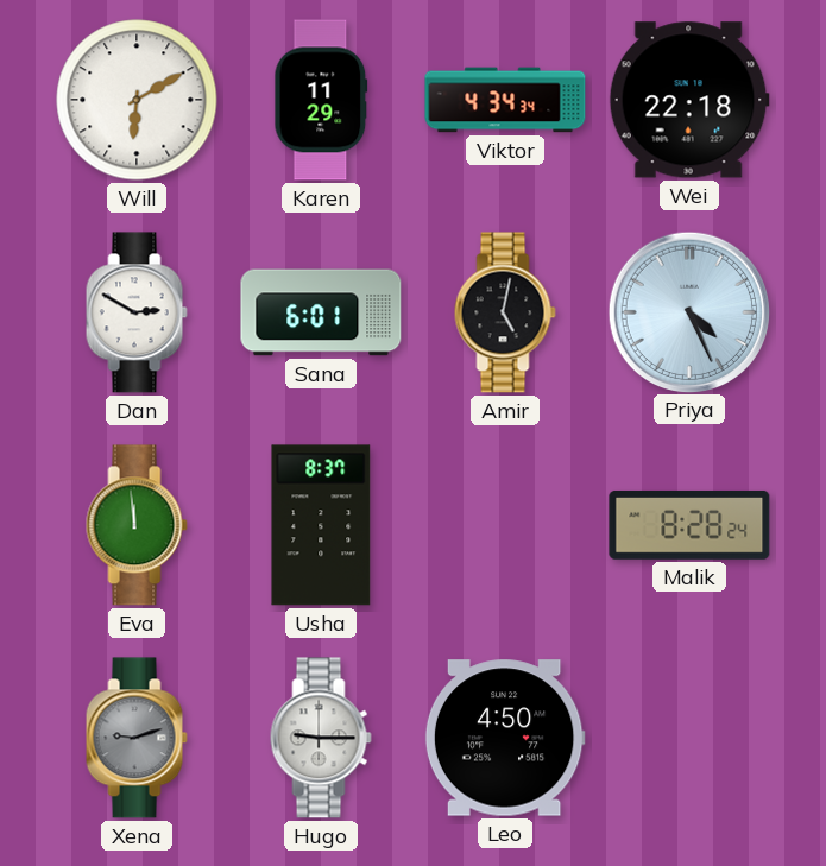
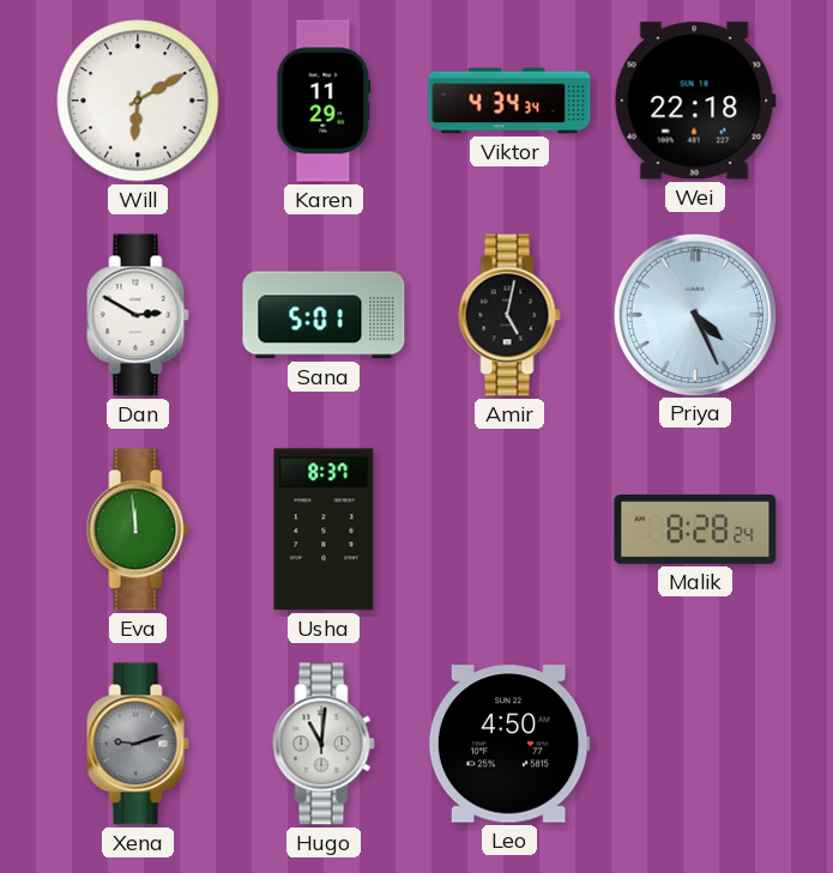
Sana: 6:01 -> 5:01
Hugo: 9:15 -> 11:01
